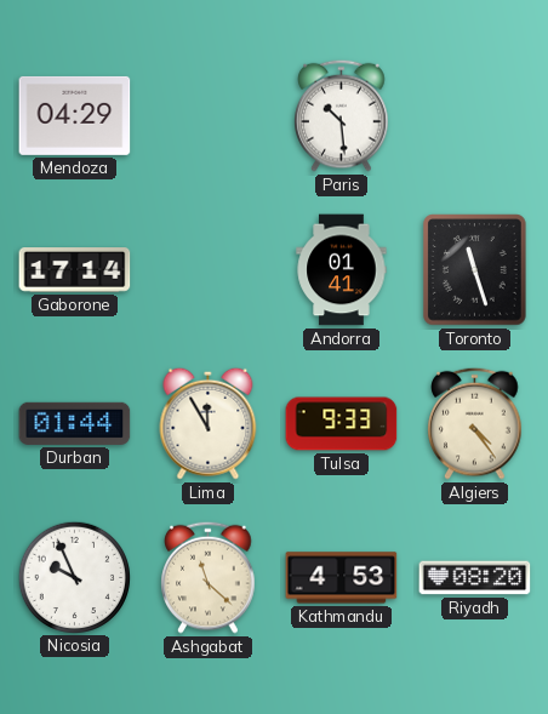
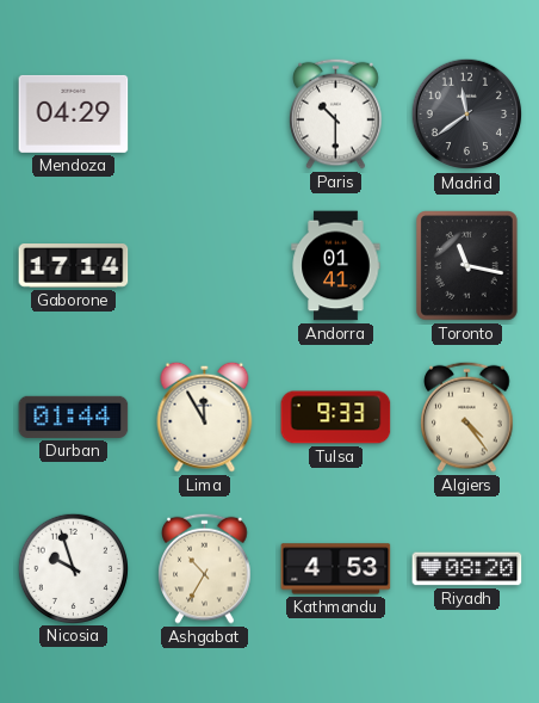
Paris: 10:29 -> 10:30
Madrid: none -> 11:39
Toronto: 11:27 -> 11:17
Nicosia: 9:56 -> 9:57
Ashgabat: 11:22 -> 10:35
